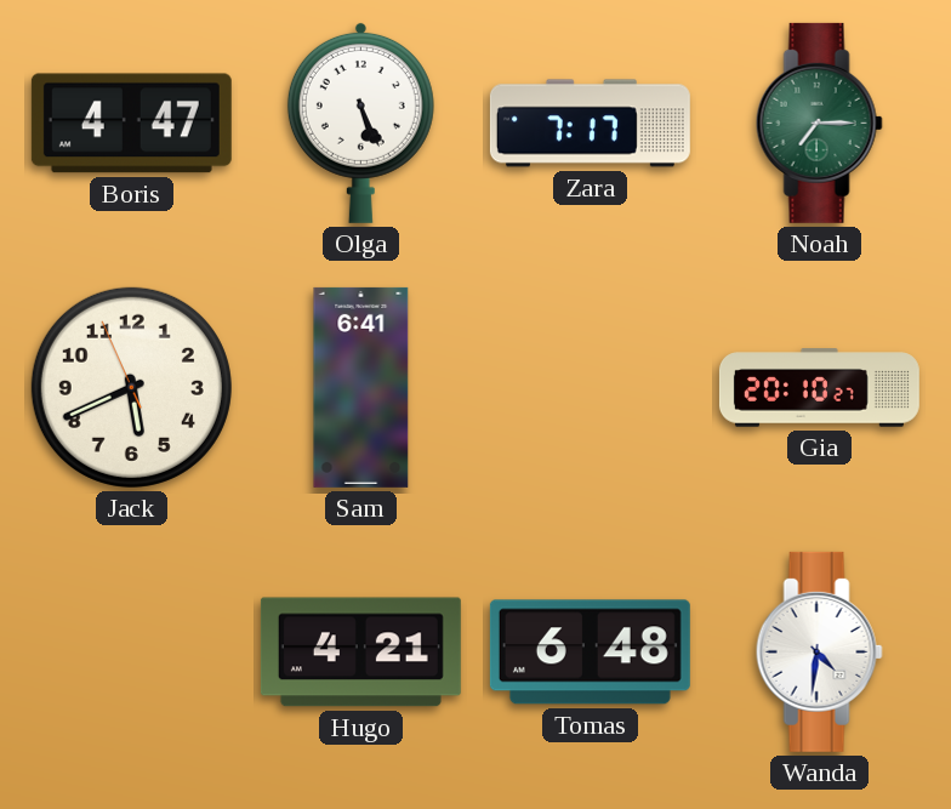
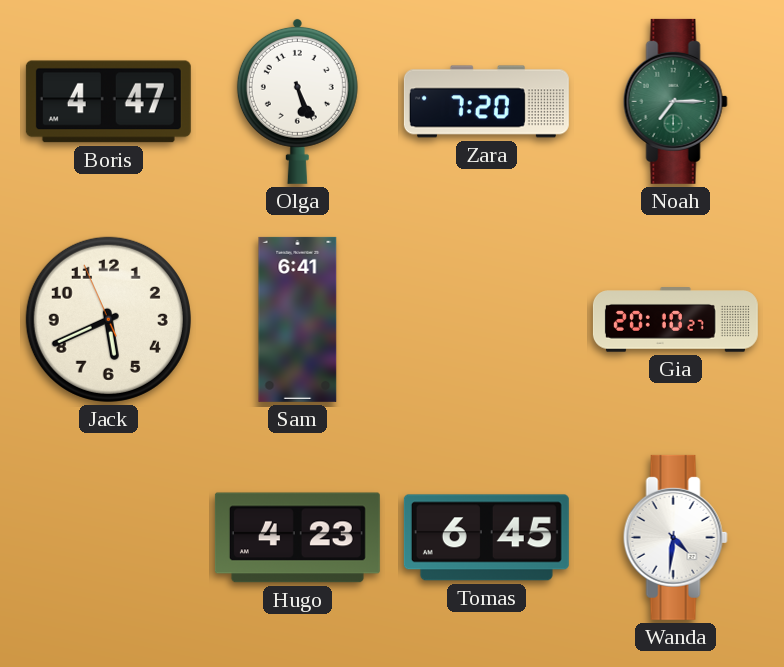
Zara: 7:17 -> 7:20
Hugo: 4:21 -> 4:23
Tomas: 6:48 -> 6:45
